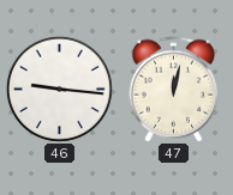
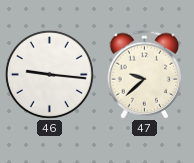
47: 12:02 -> 9:38
